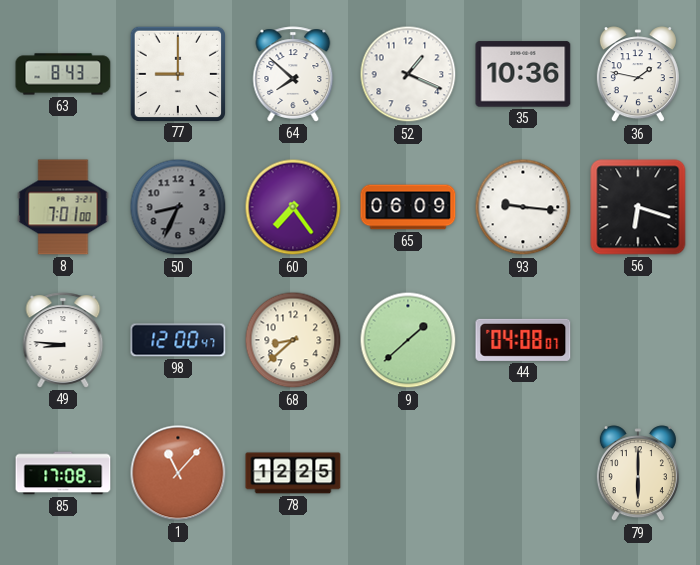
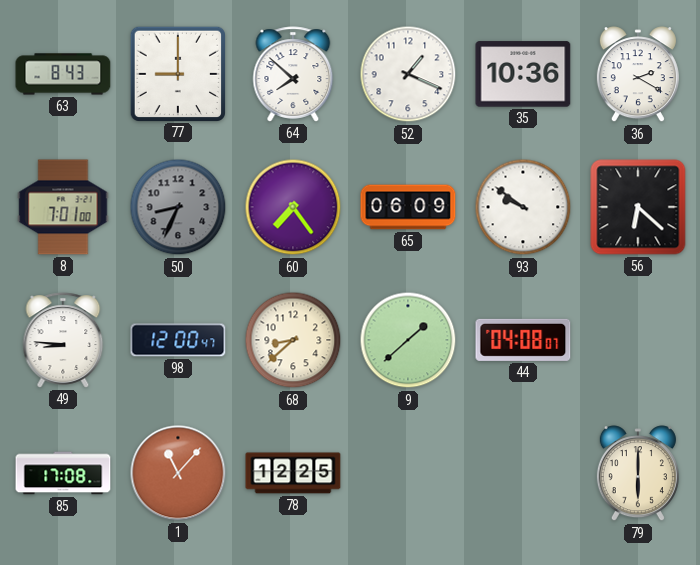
36: 1:47 -> 2:20
93: 9:16 -> 9:51
56: 6:18 -> 6:22
